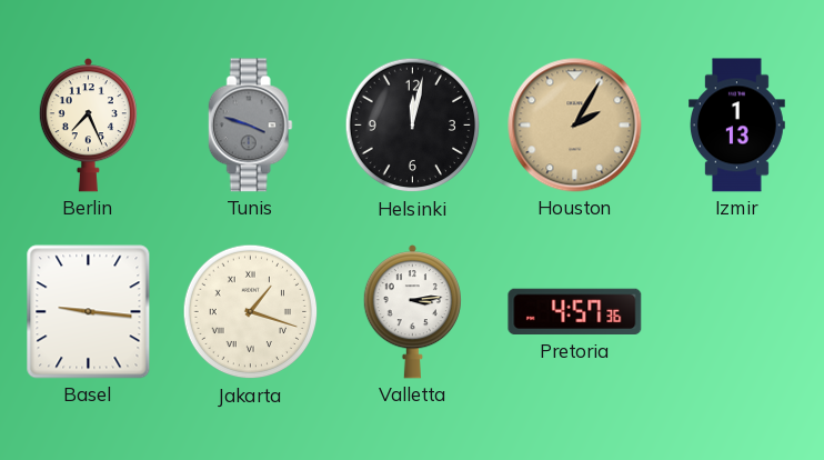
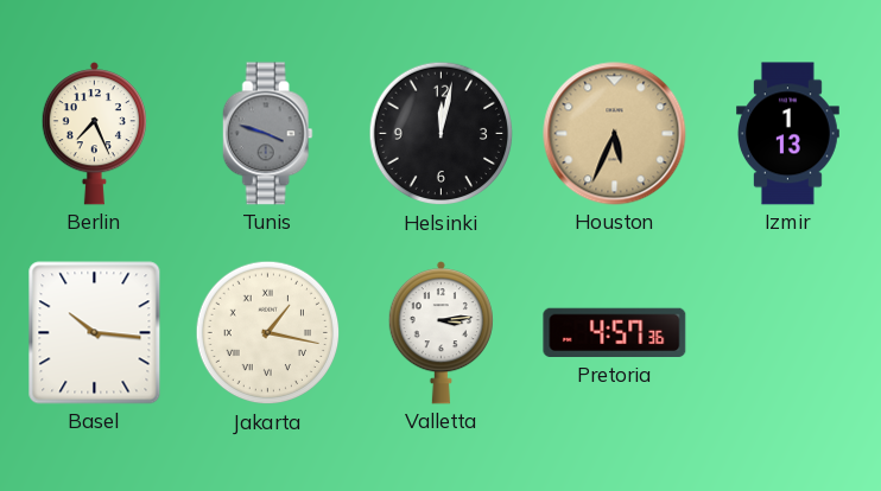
Houston: 2:05 -> 5:34
Basel: 9:16 -> 10:16
Jakarta: 1:18 -> 1:17
